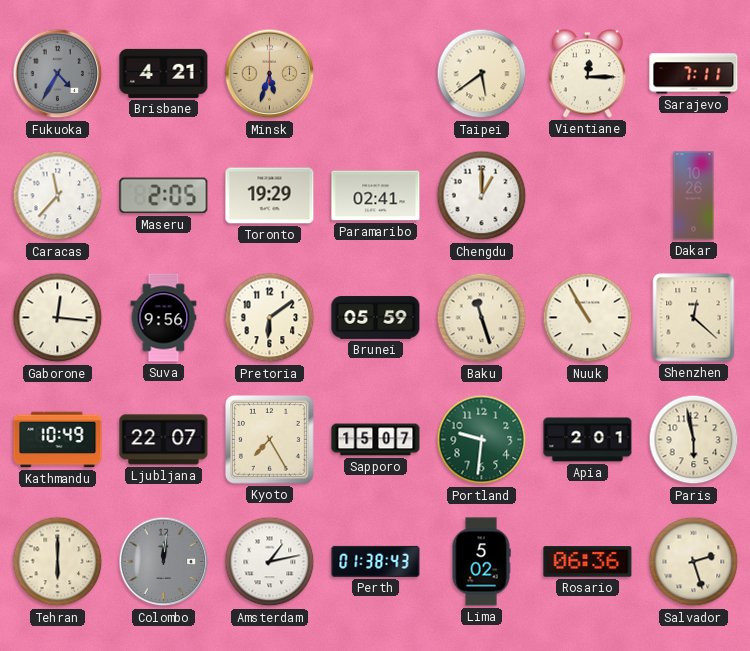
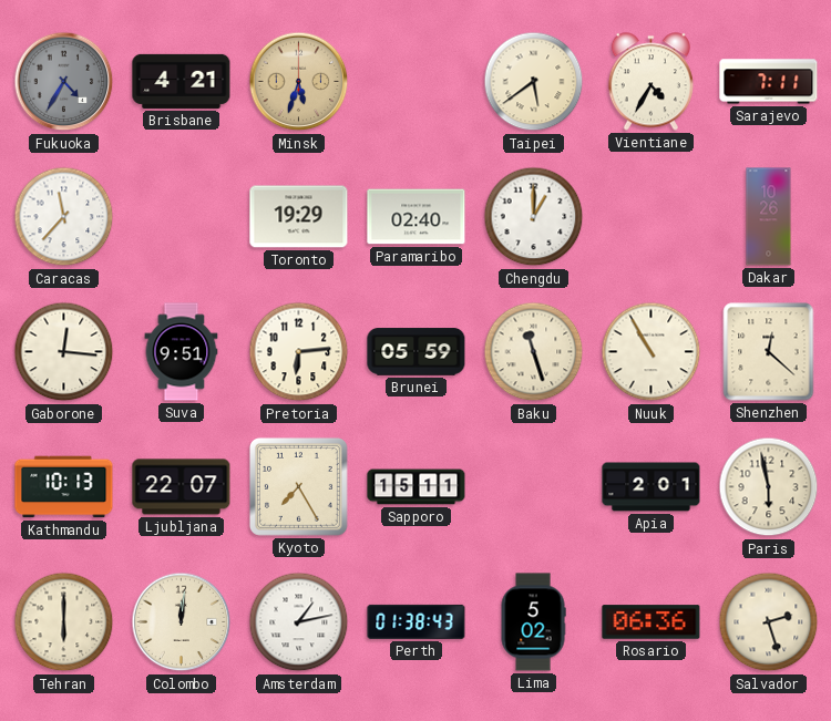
Vientiane: 12:15 -> 4:35
Maseru: 2:05 -> none
Paramaribo: 02:41 -> 02:40
Suva: 9:56 -> 9:51
Pretoria: 6:09 -> 6:14
Kathmandu: 10:49 -> 10:13
Sapporo: 15:07 -> 15:11
Portland: 9:31 -> none
Colombo dial: grey -> cream
